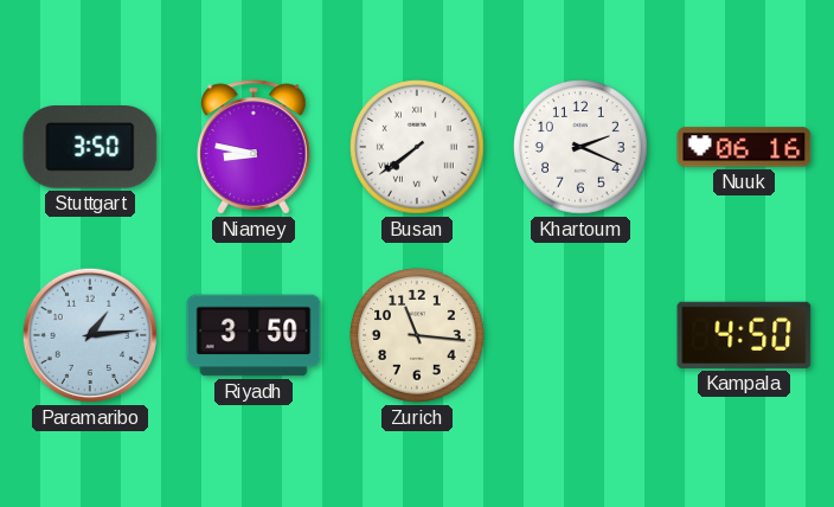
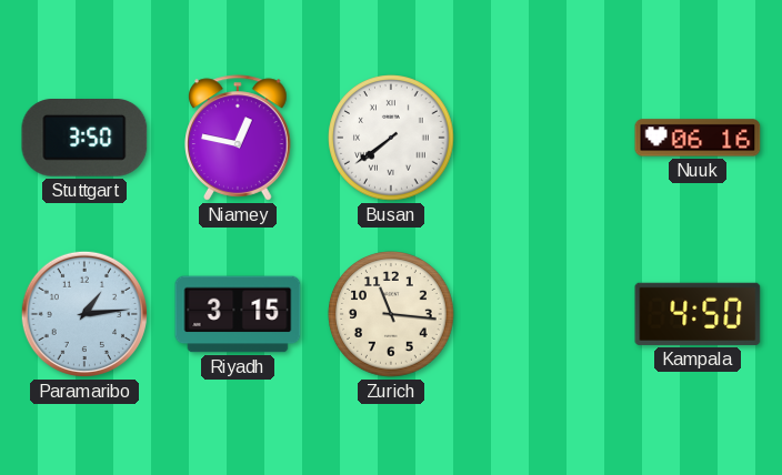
Niamey: 8:47 -> 12:47
Khartoum: 2:19 -> none
Riyadh: 3:50 -> 3:15
